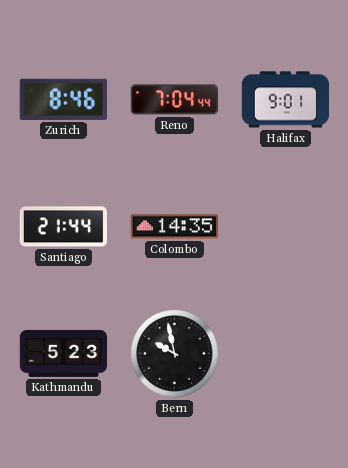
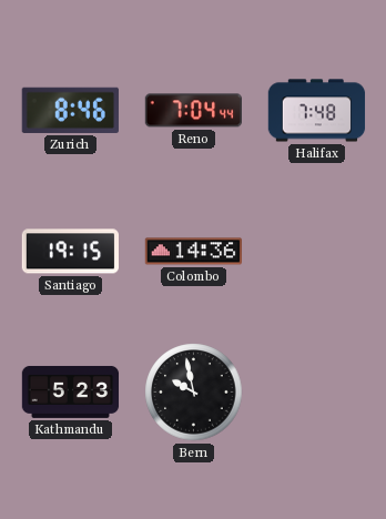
Halifax: 9:01 -> 7:48
Santiago: 21:44 -> 19:15
Colombo: 14:35 -> 14:36
